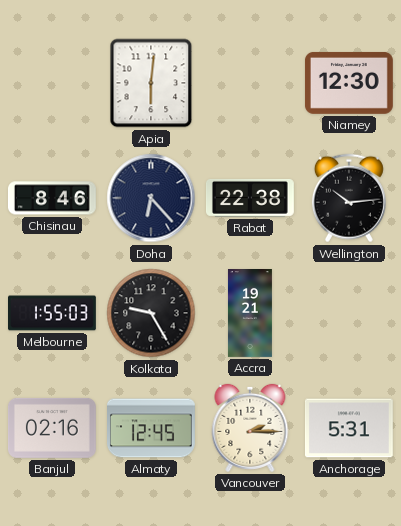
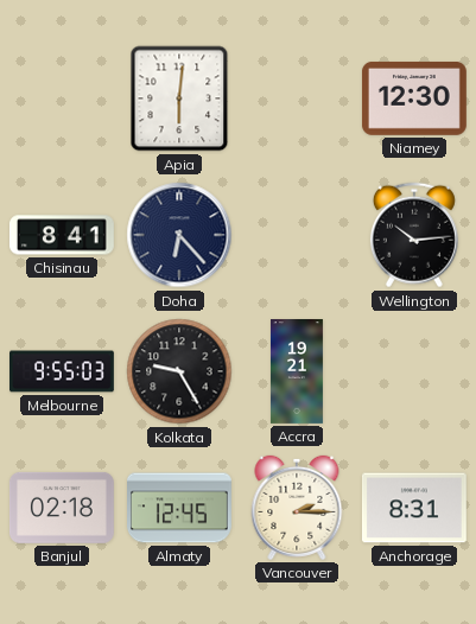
Chisinau: 8:46 -> 8:41
Rabat: 22:38 -> none
Melbourne: 1:55 -> 9:55
Banjul: 02:16 -> 02:18
Anchorage: 5:31 -> 8:31
